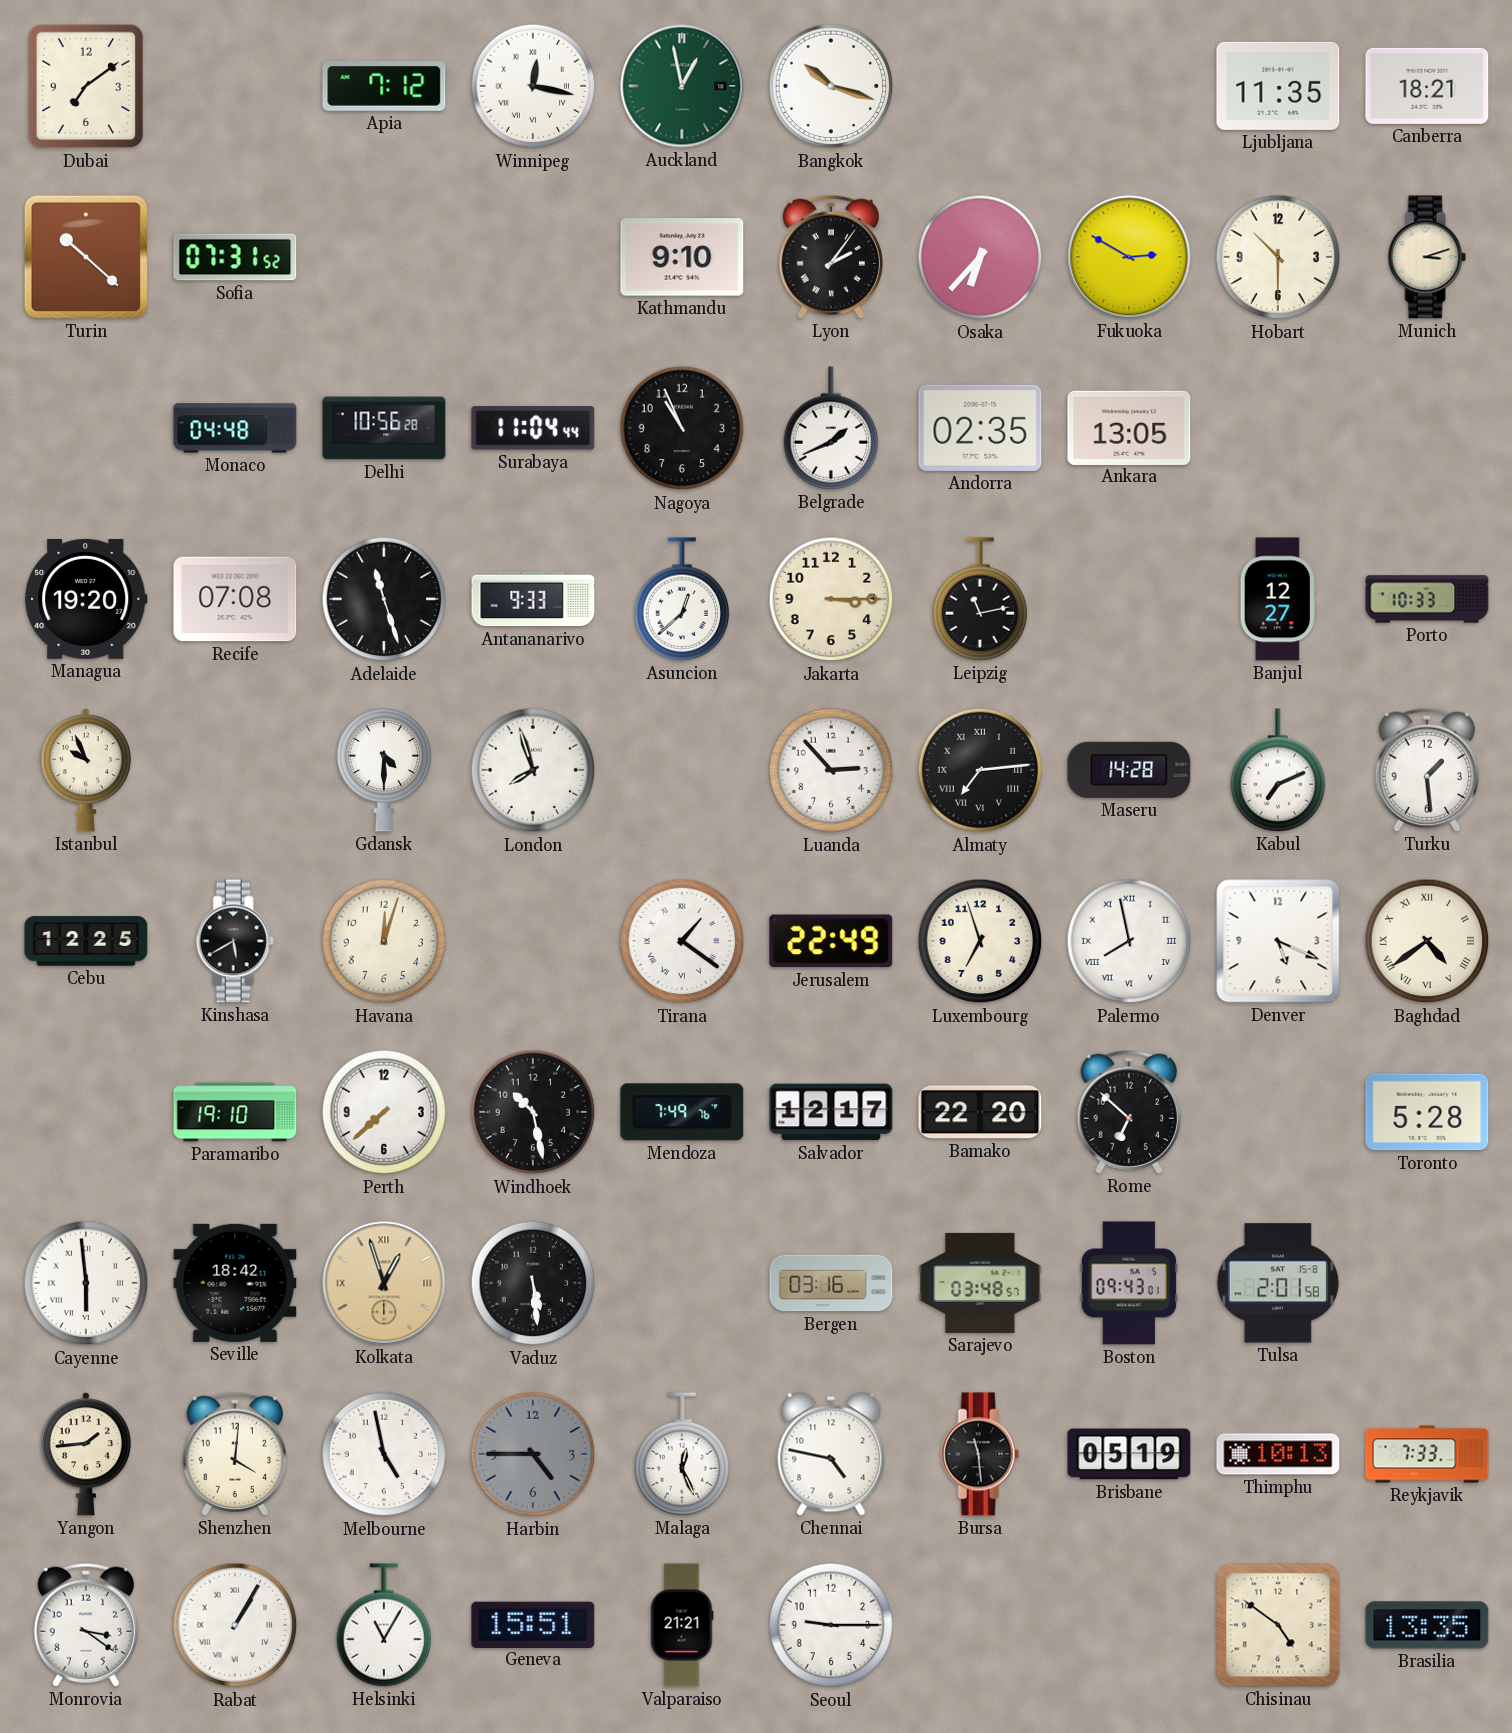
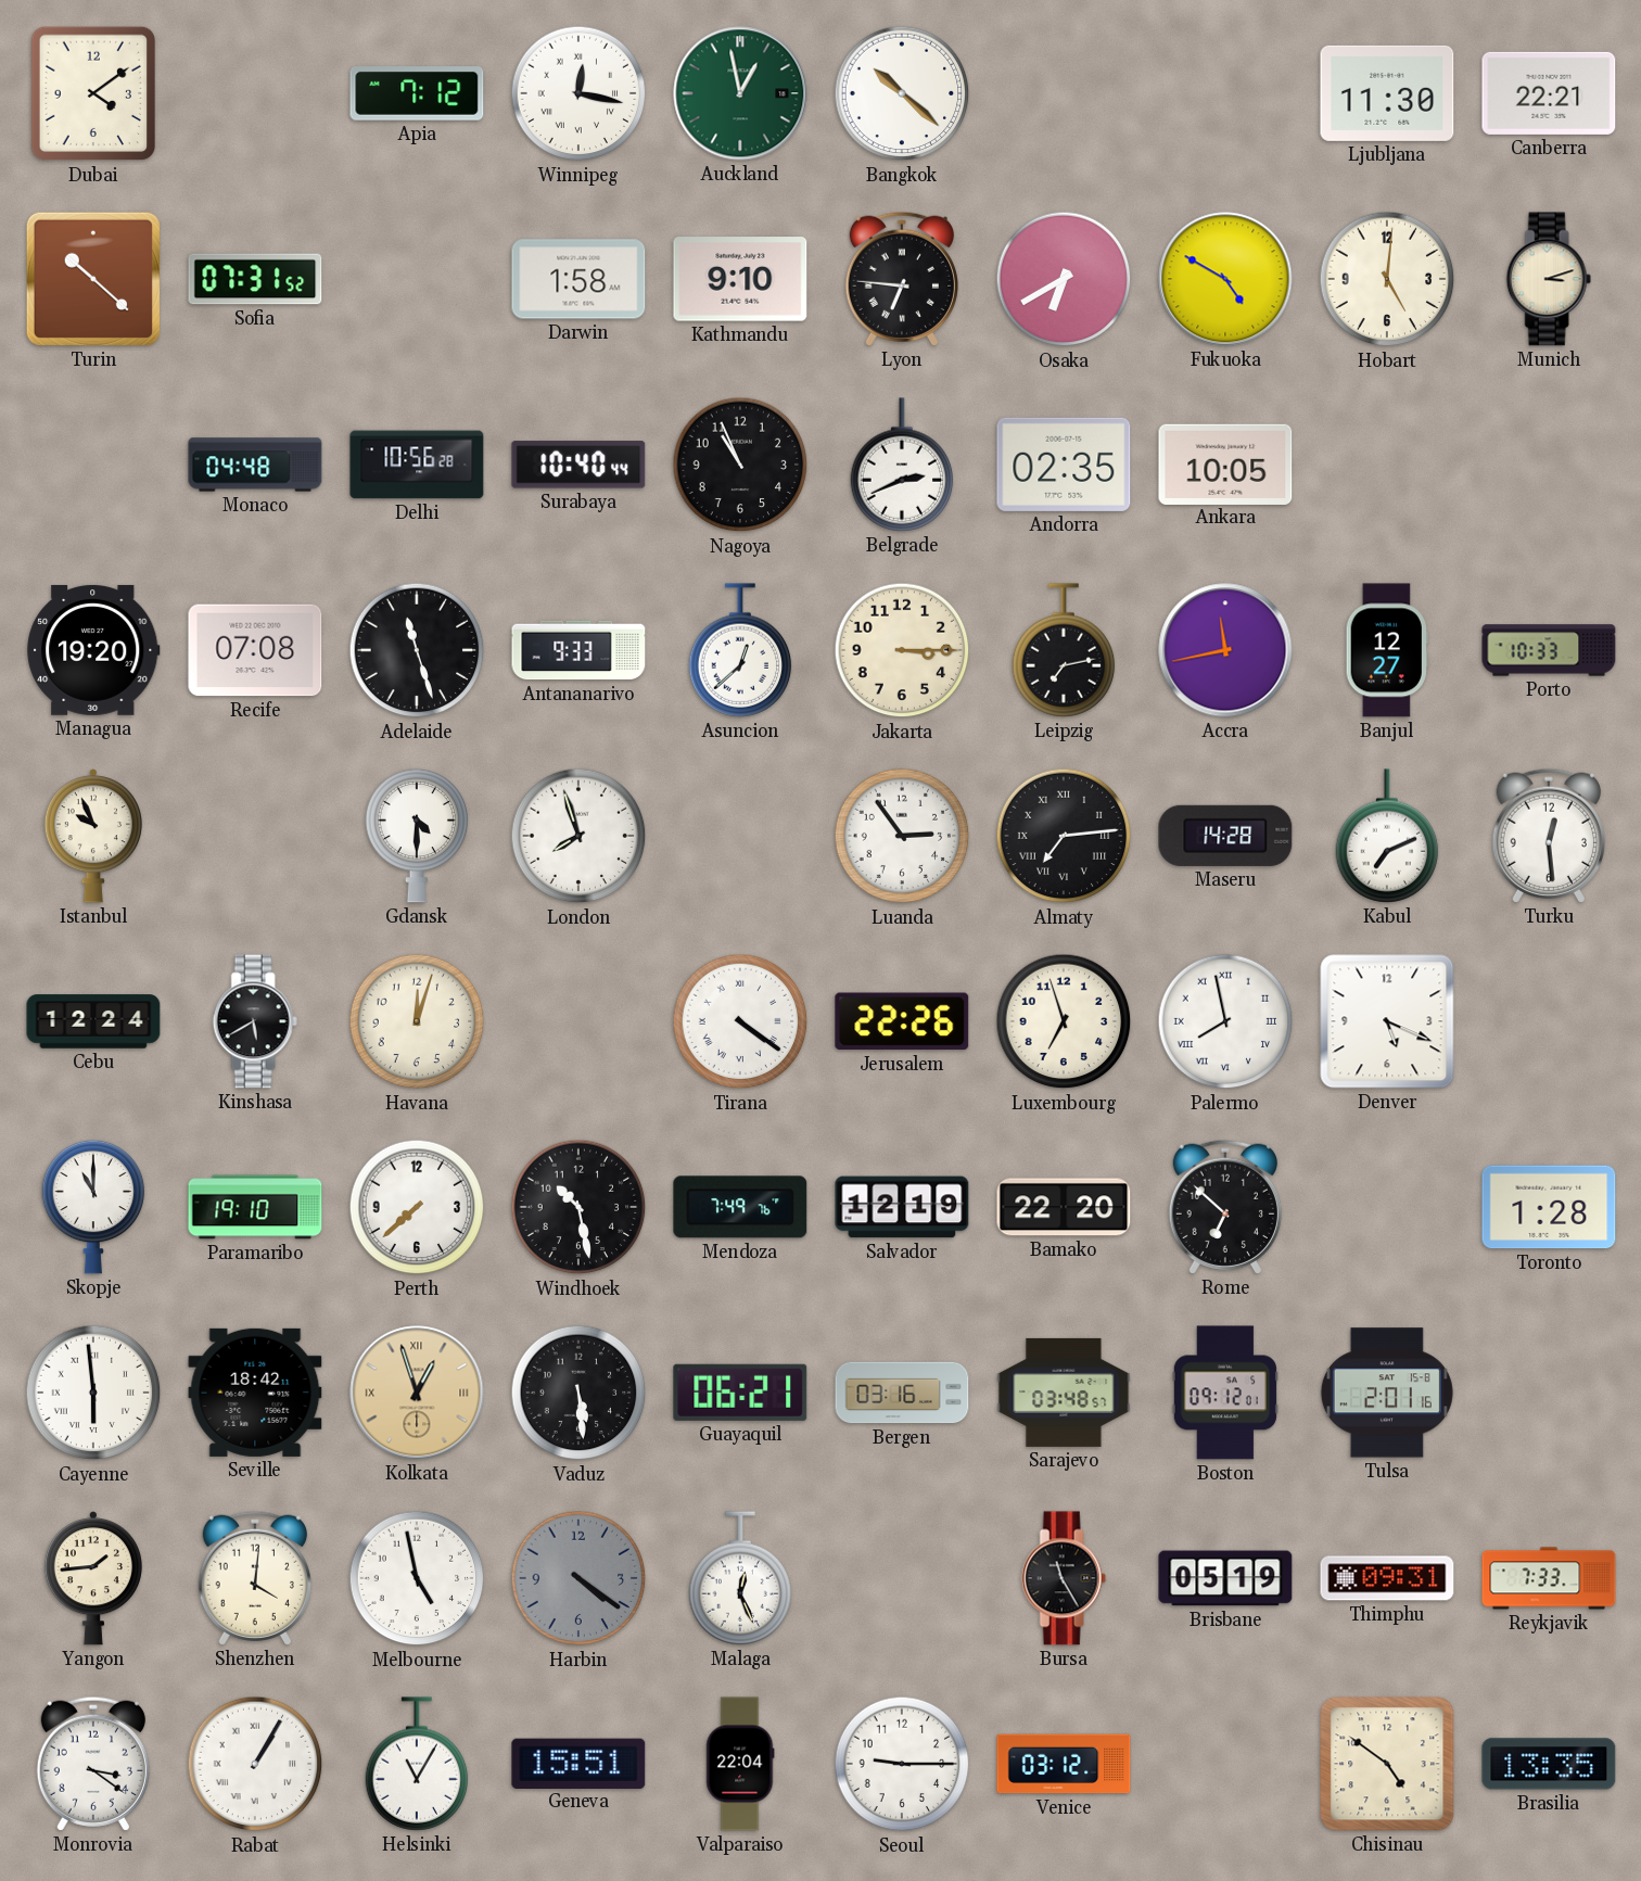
Dubai: 7:09 -> 4:09
Bangkok: 10:18 -> 10:22
Ljubljana: 11:35 -> 11:30
Canberra: 18:21 -> 22:21
Darwin: none -> 1:58
Lyon: 2:06 -> 6:46
Osaka: 6:37 -> 6:40
Fukuoka: 2:50 -> 4:50
Hobart: 10:30 -> 5:01
Surabaya: 11:04 -> 10:40
Belgrade: 1:41 -> 2:41
Ankara: 13:05 -> 10:05
Leipzig: 11:13 -> 7:13
Accra: none -> 11:43
Luanda: 2:53 -> 2:54
Turku: 1:29 -> 12:29
Cebu: 12:25 -> 12:24
Tirana: 1:21 -> 4:21
Jerusalem: 22:49 -> 22:26
Baghdad: 4:39 -> none
Skopje: none -> 11:00
Salvador: 12:17 -> 12:19
Toronto: 5:28 -> 1:28
Guayaquil: none -> 06:21
Boston: 09:43 -> 09:12
Tulsa: 2:01:58 -> 2:01:16
Harbin: 4:45 -> 4:21
Chennai: 4:47 -> none
Bursa: 11:29 -> 11:25
Thimphu: 10:13 -> 09:31
Valparaiso: 21:21 -> 22:04
Venice: none -> 03:12
